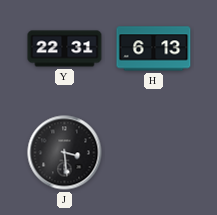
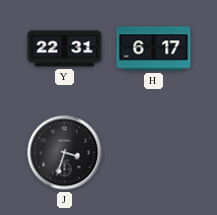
H: 6:13 -> 6:17
J: 3:29 -> 3:33
